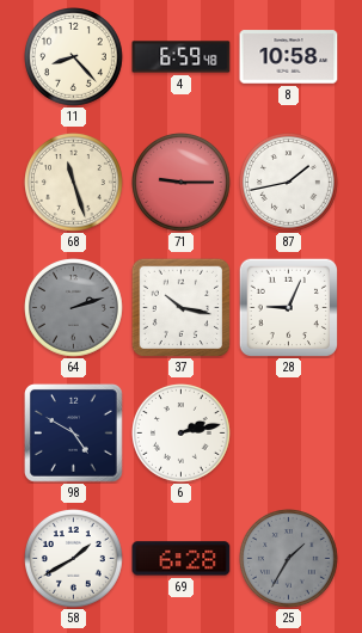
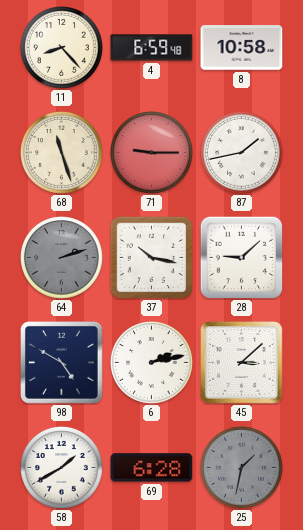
28: 9:04 -> 9:08
45: none -> 3:08
25: 1:35 -> 1:32
